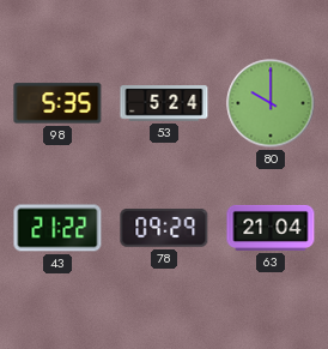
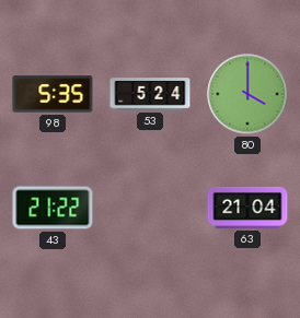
80: 10:00 -> 4:00
78: 09:29 -> none
